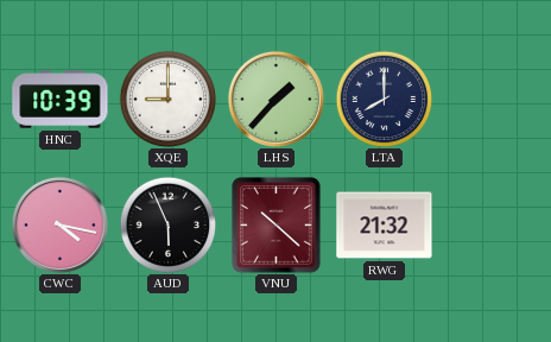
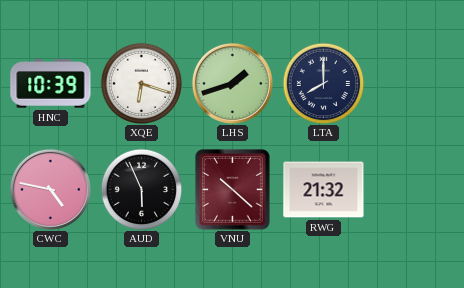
XQE: 9:00 -> 6:18
LHS: 1:37 -> 1:42
CWC: 4:17 -> 4:47
